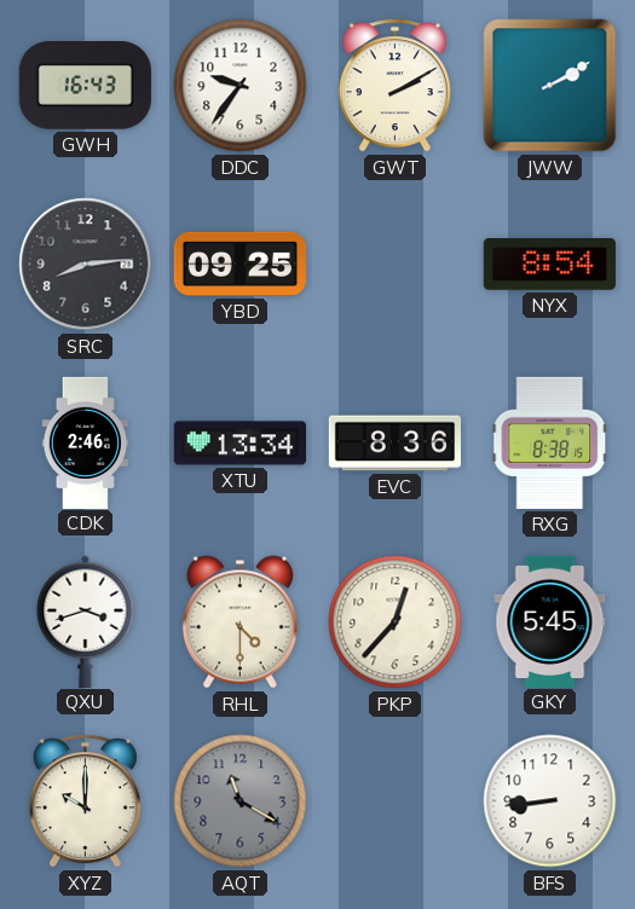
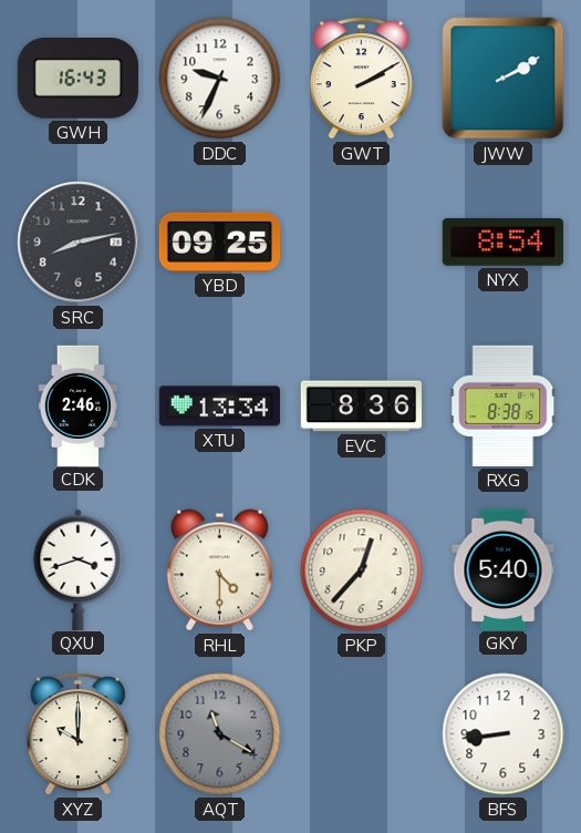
DDC: 9:36 -> 9:34
SRC: 8:14 -> 8:13
GKY: 5:45 -> 5:40
